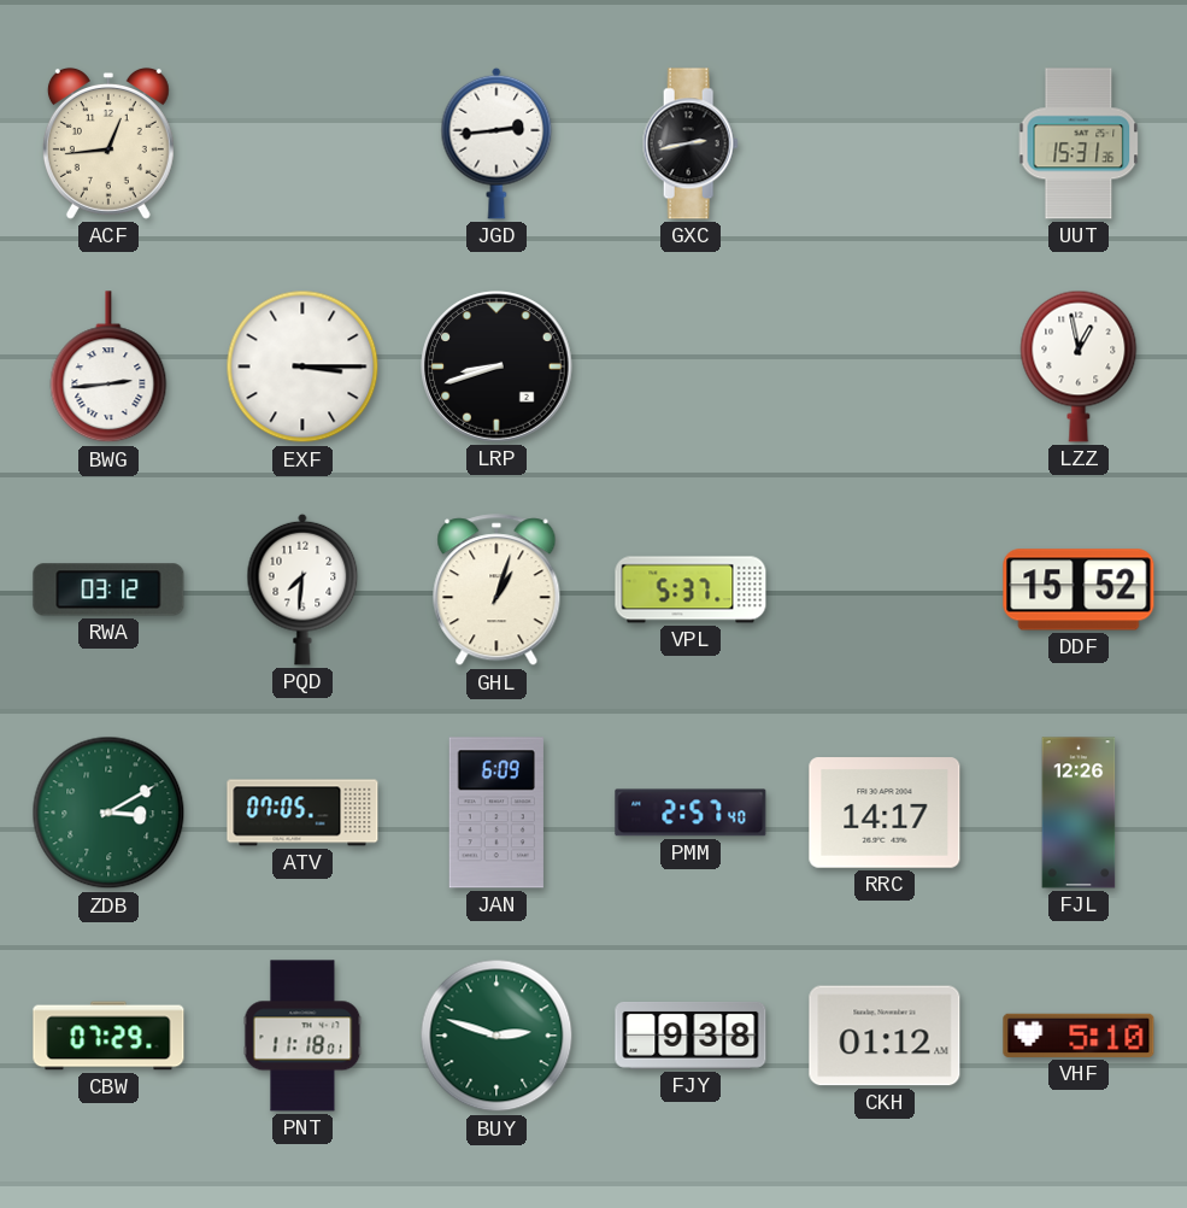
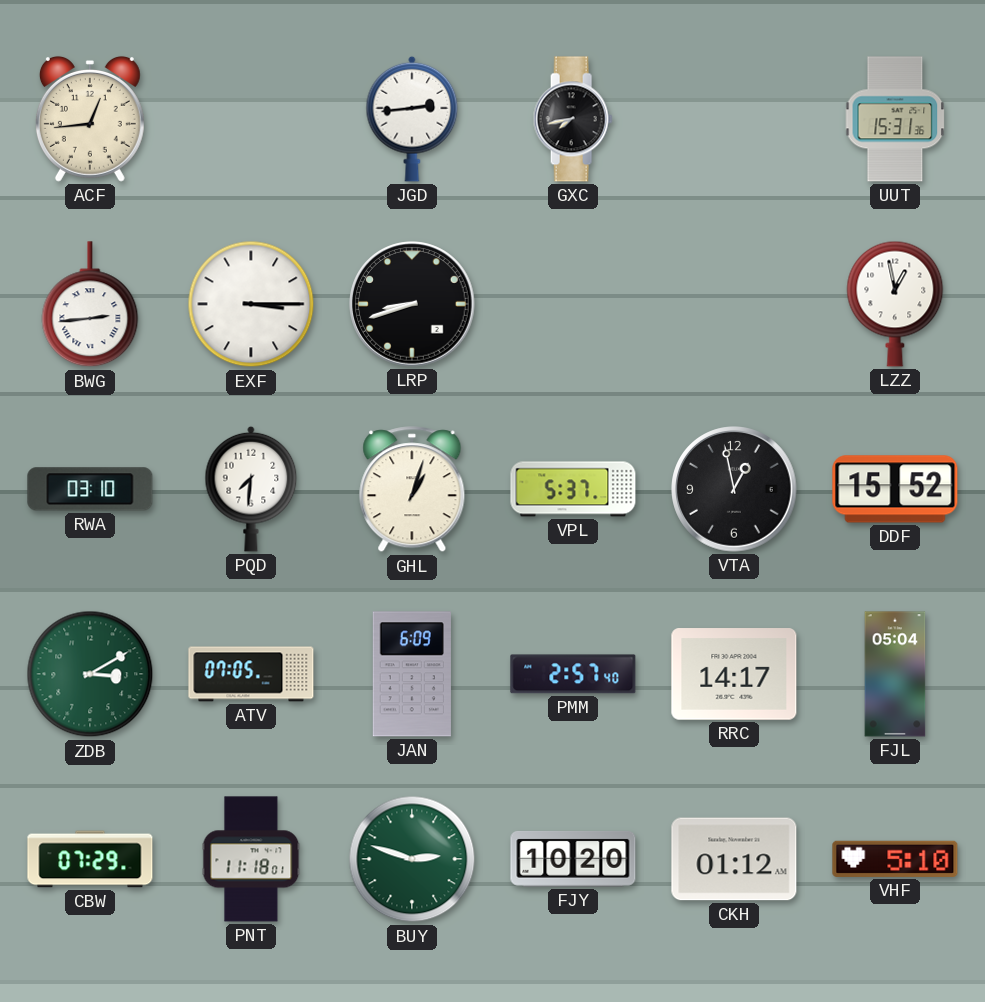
GXC: 2:43 -> 7:43
RWA: 03:12 -> 03:10
VTA: none -> 12:58
FJL: 12:26 -> 05:04
FJY: 9:38 -> 10:20
